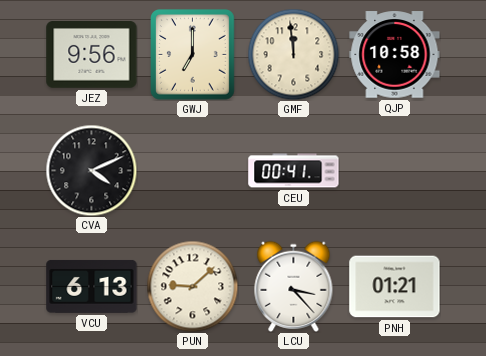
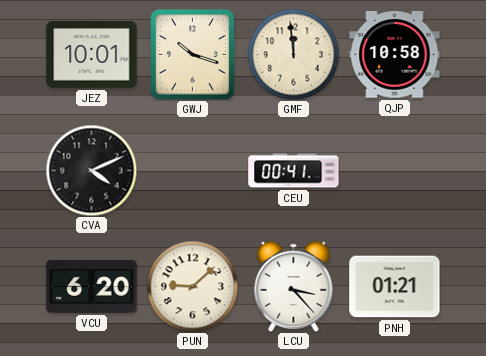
JEZ: 9:56 -> 10:01
GWJ: 7:00 -> 10:18
VCU: 6:13 -> 6:20
